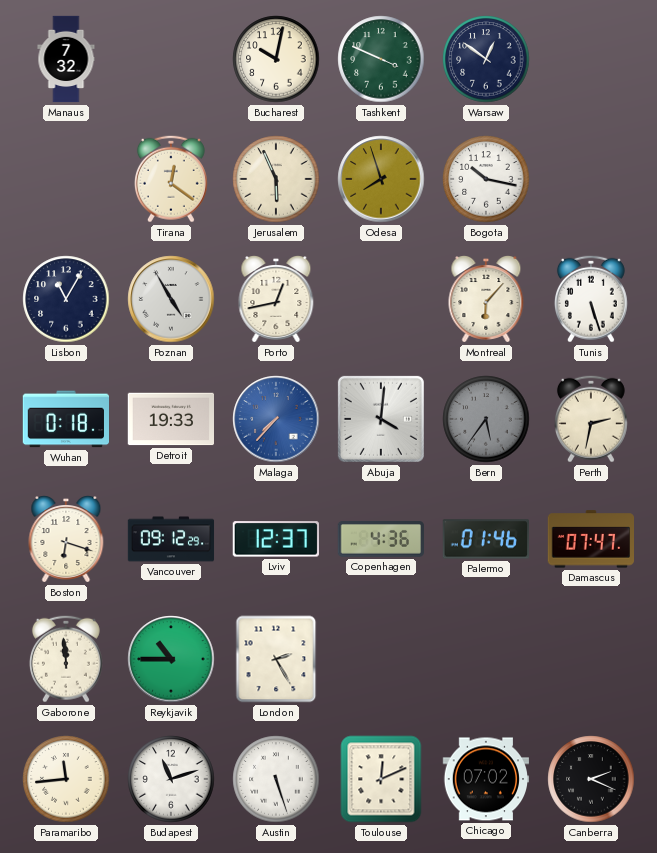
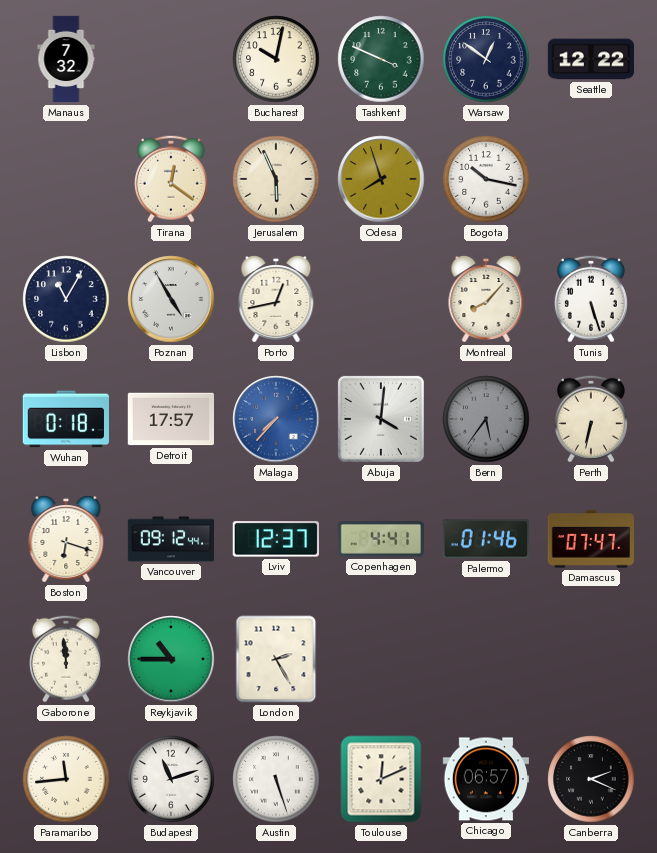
Seattle: none -> 12:22
Montreal: 6:07 -> 8:07
Detroit: 19:33 -> 17:57
Perth: 2:32 -> 6:32
Vancouver: 09:12:29 -> 09:12:44
Copenhagen: 4:36 -> 4:41
Chicago: 07:02 -> 06:57
